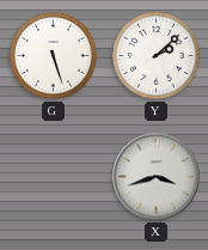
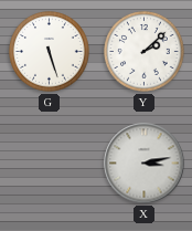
X: 3:42 -> 3:13
